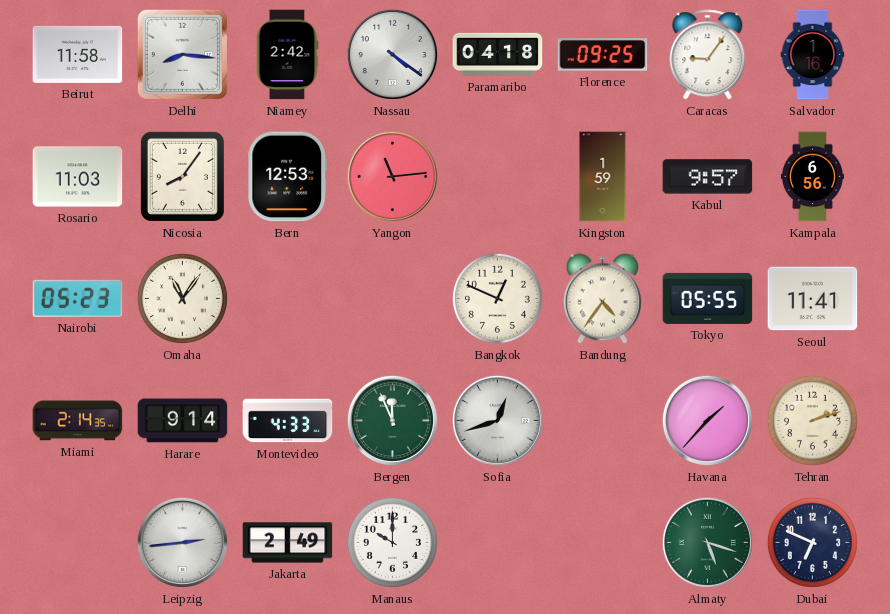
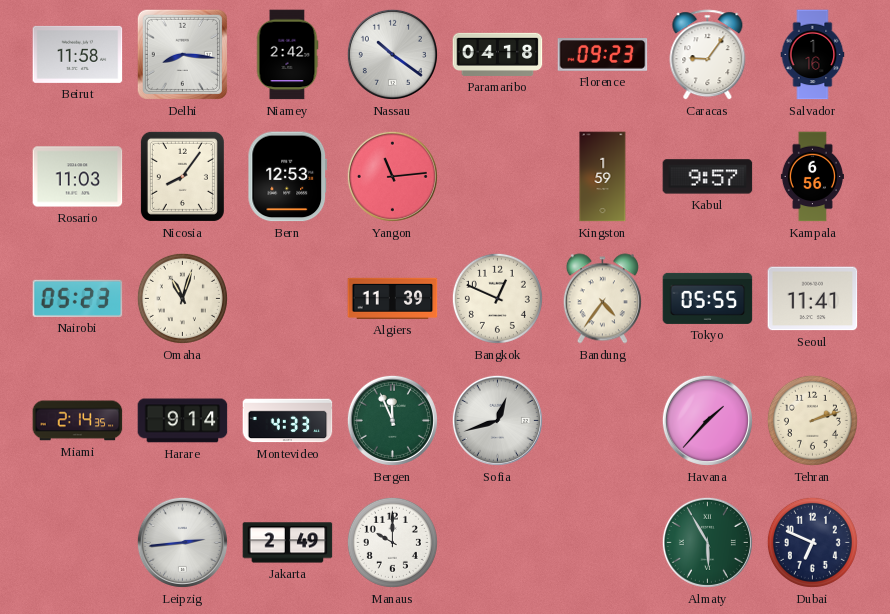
Nassau: 4:21 -> 10:21
Florence: 09:25 -> 09:23
Omaha: 11:06 -> 11:03
Algiers: none -> 11:39
Almaty: 5:18 -> 5:55
